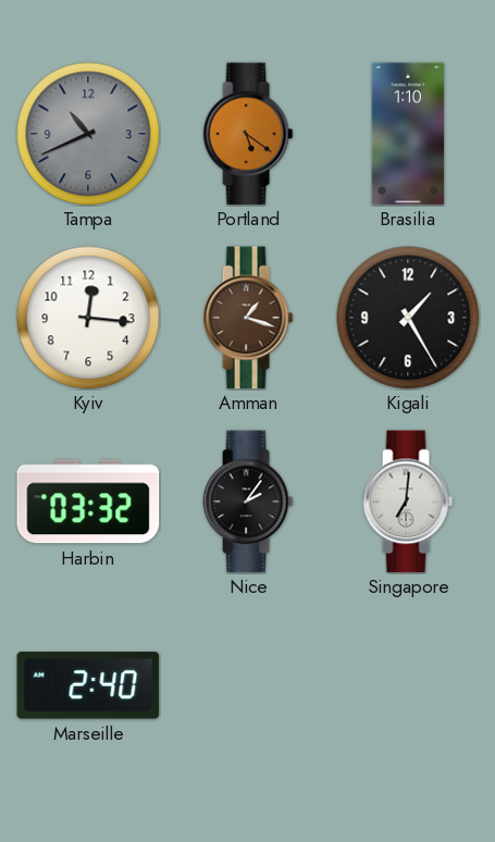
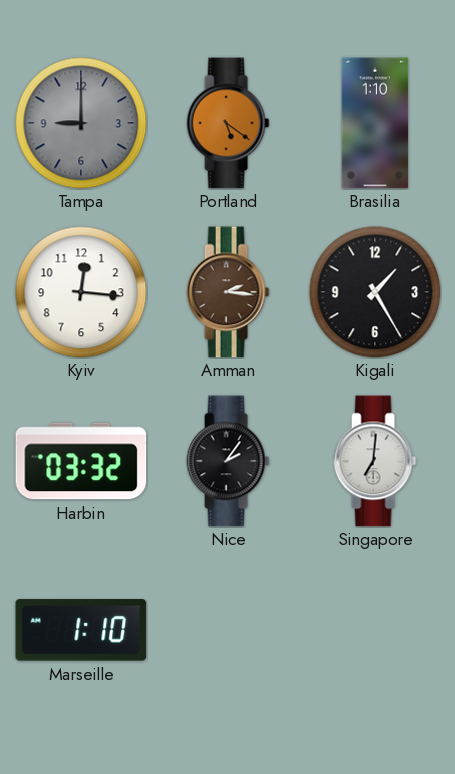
Tampa: 10:41 -> 9:00
Amman: 1:18 -> 2:16
Marseille: 2:40 -> 1:10
